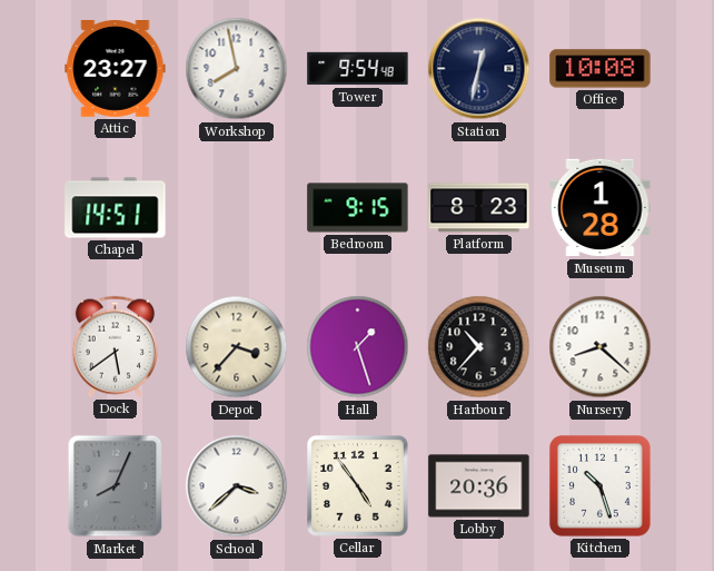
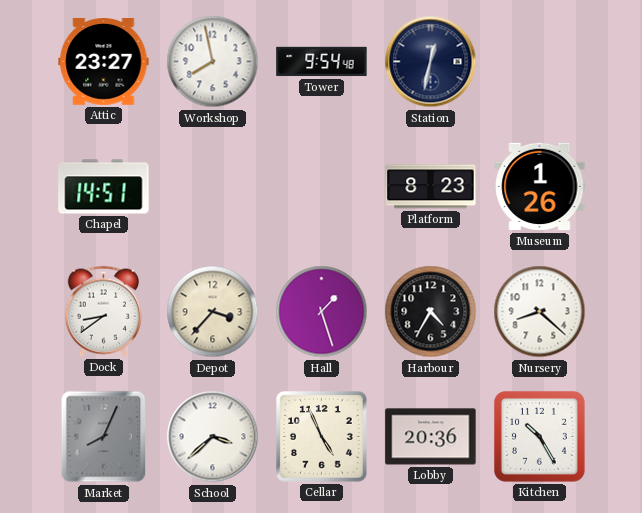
Office: 10:08 -> none
Bedroom: 9:15 -> none
Museum: 1:28 -> 1:26
Dock: 5:39 -> 8:39
Harbour: 10:37 -> 4:35
Cellar: 4:54 -> 4:56
Kitchen: 10:27 -> 10:25
